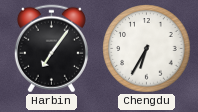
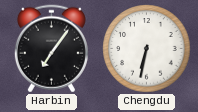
Chengdu: 6:35 -> 6:32
